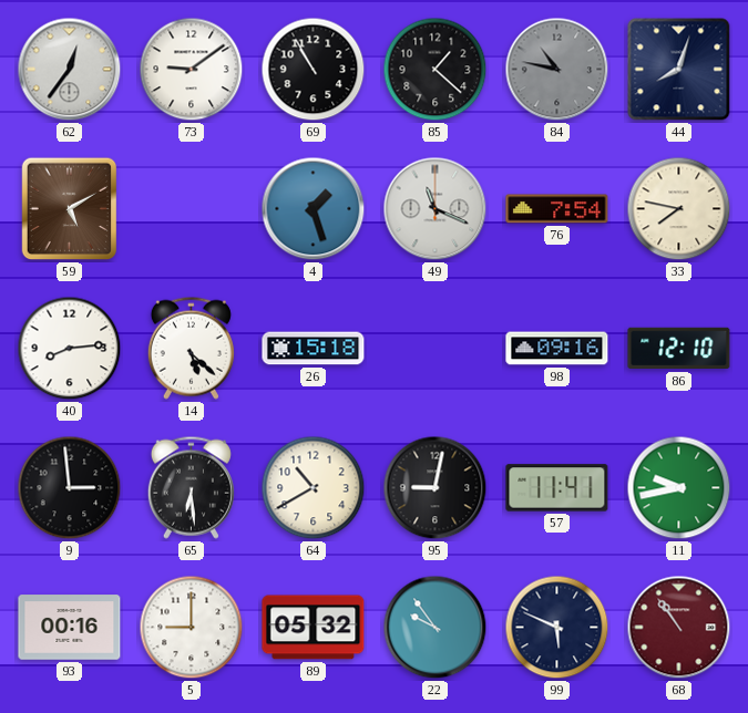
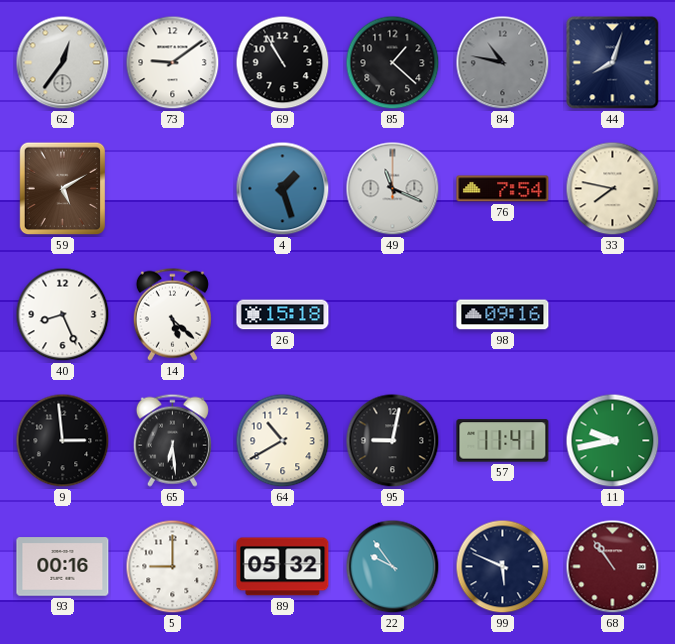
40: 8:14 -> 8:26
86: 12:10 -> none
